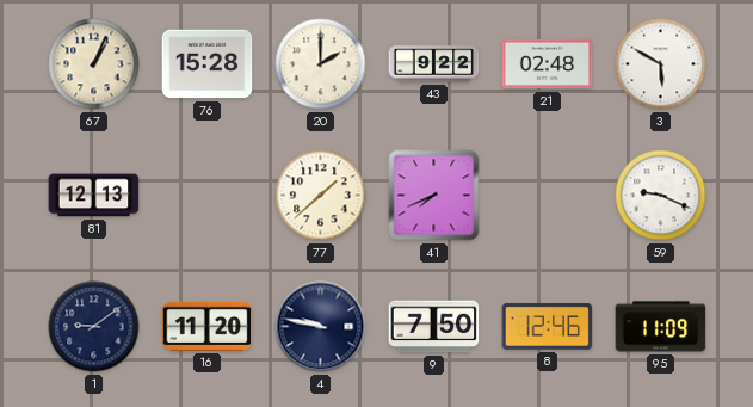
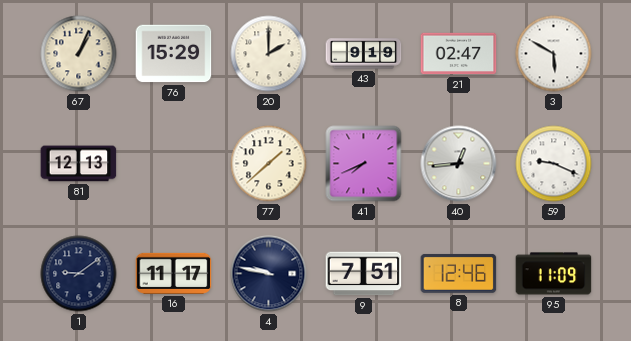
76: 15:28 -> 15:29
43: 9:22 -> 9:19
21: 02:48 -> 02:47
40: none -> 12:44
16: 11:20 -> 11:17
9: 7:50 -> 7:51
